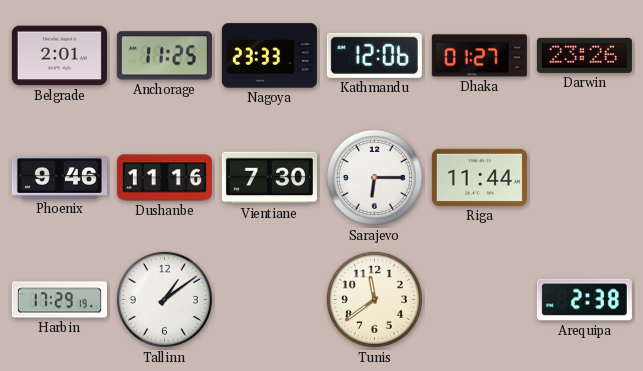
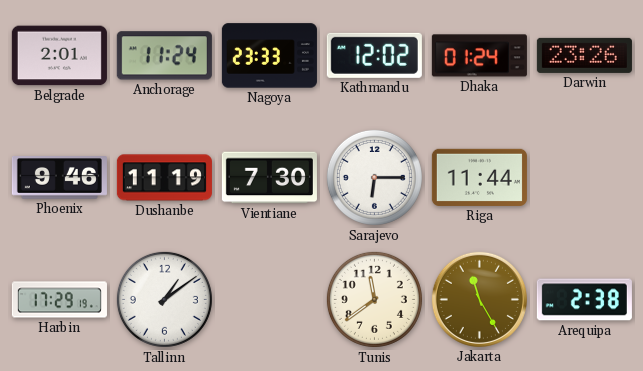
Anchorage: 11:25 -> 11:24
Kathmandu: 12:06 -> 12:02
Dhaka: 01:27 -> 01:24
Dushanbe: 11:16 -> 11:19
Jakarta: none -> 11:25
